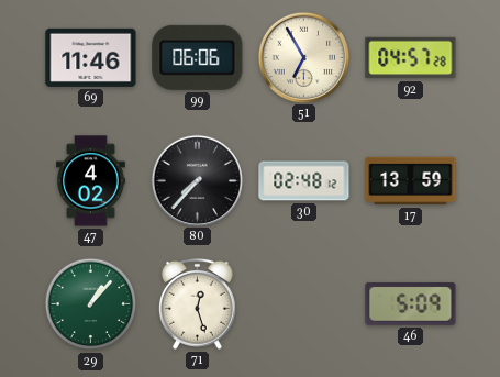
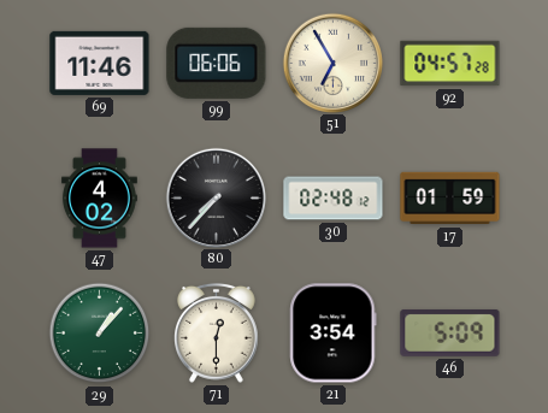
17: 13:59 -> 01:59
71: 12:27 -> 12:30
21: none -> 3:54
